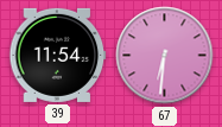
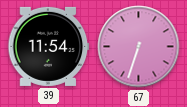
67: 6:31 -> 6:33
